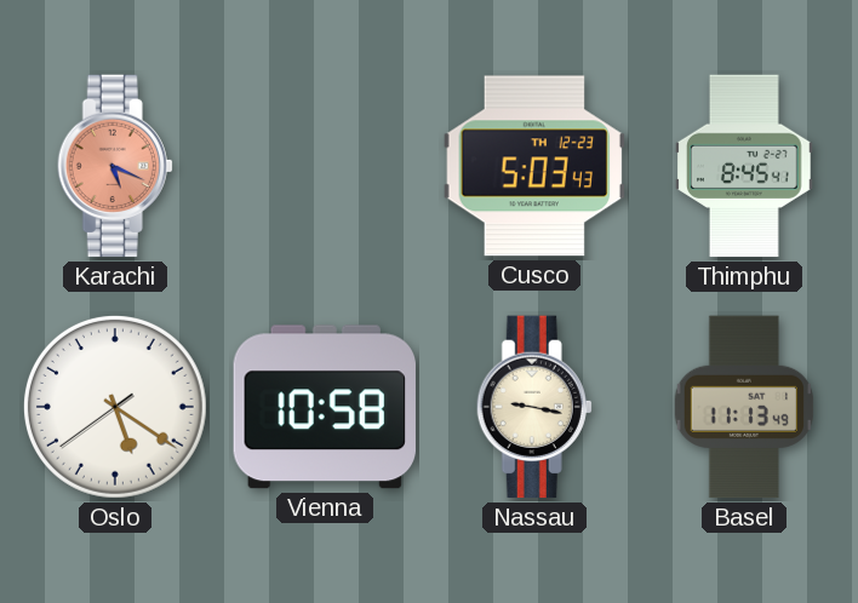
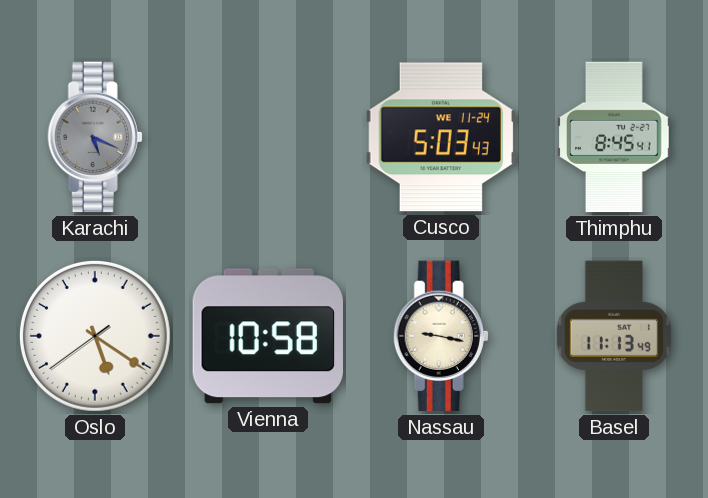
Karachi dial: salmon -> grey
Cusco date: TH 12-23 -> WE 11-24
